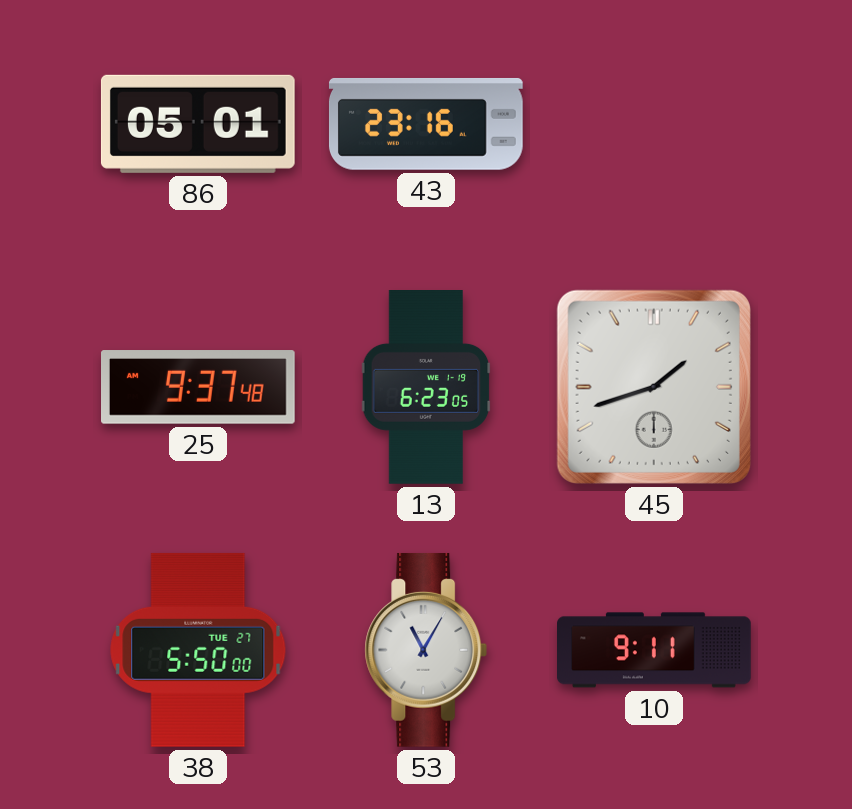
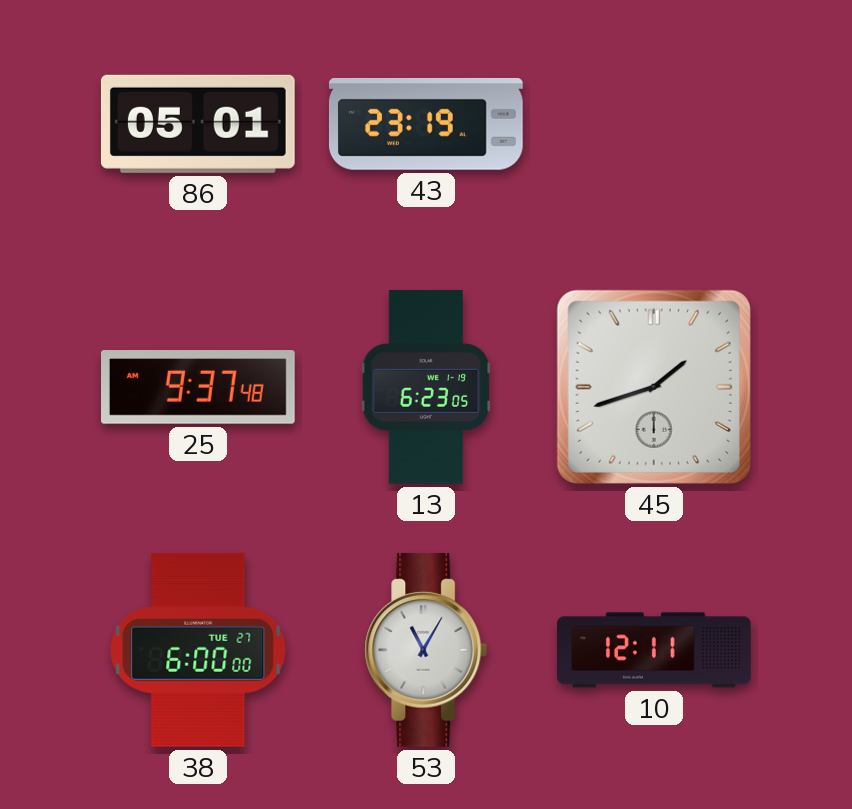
43: 23:16 -> 23:19
38: 5:50 -> 6:00
10: 9:11 -> 12:11
